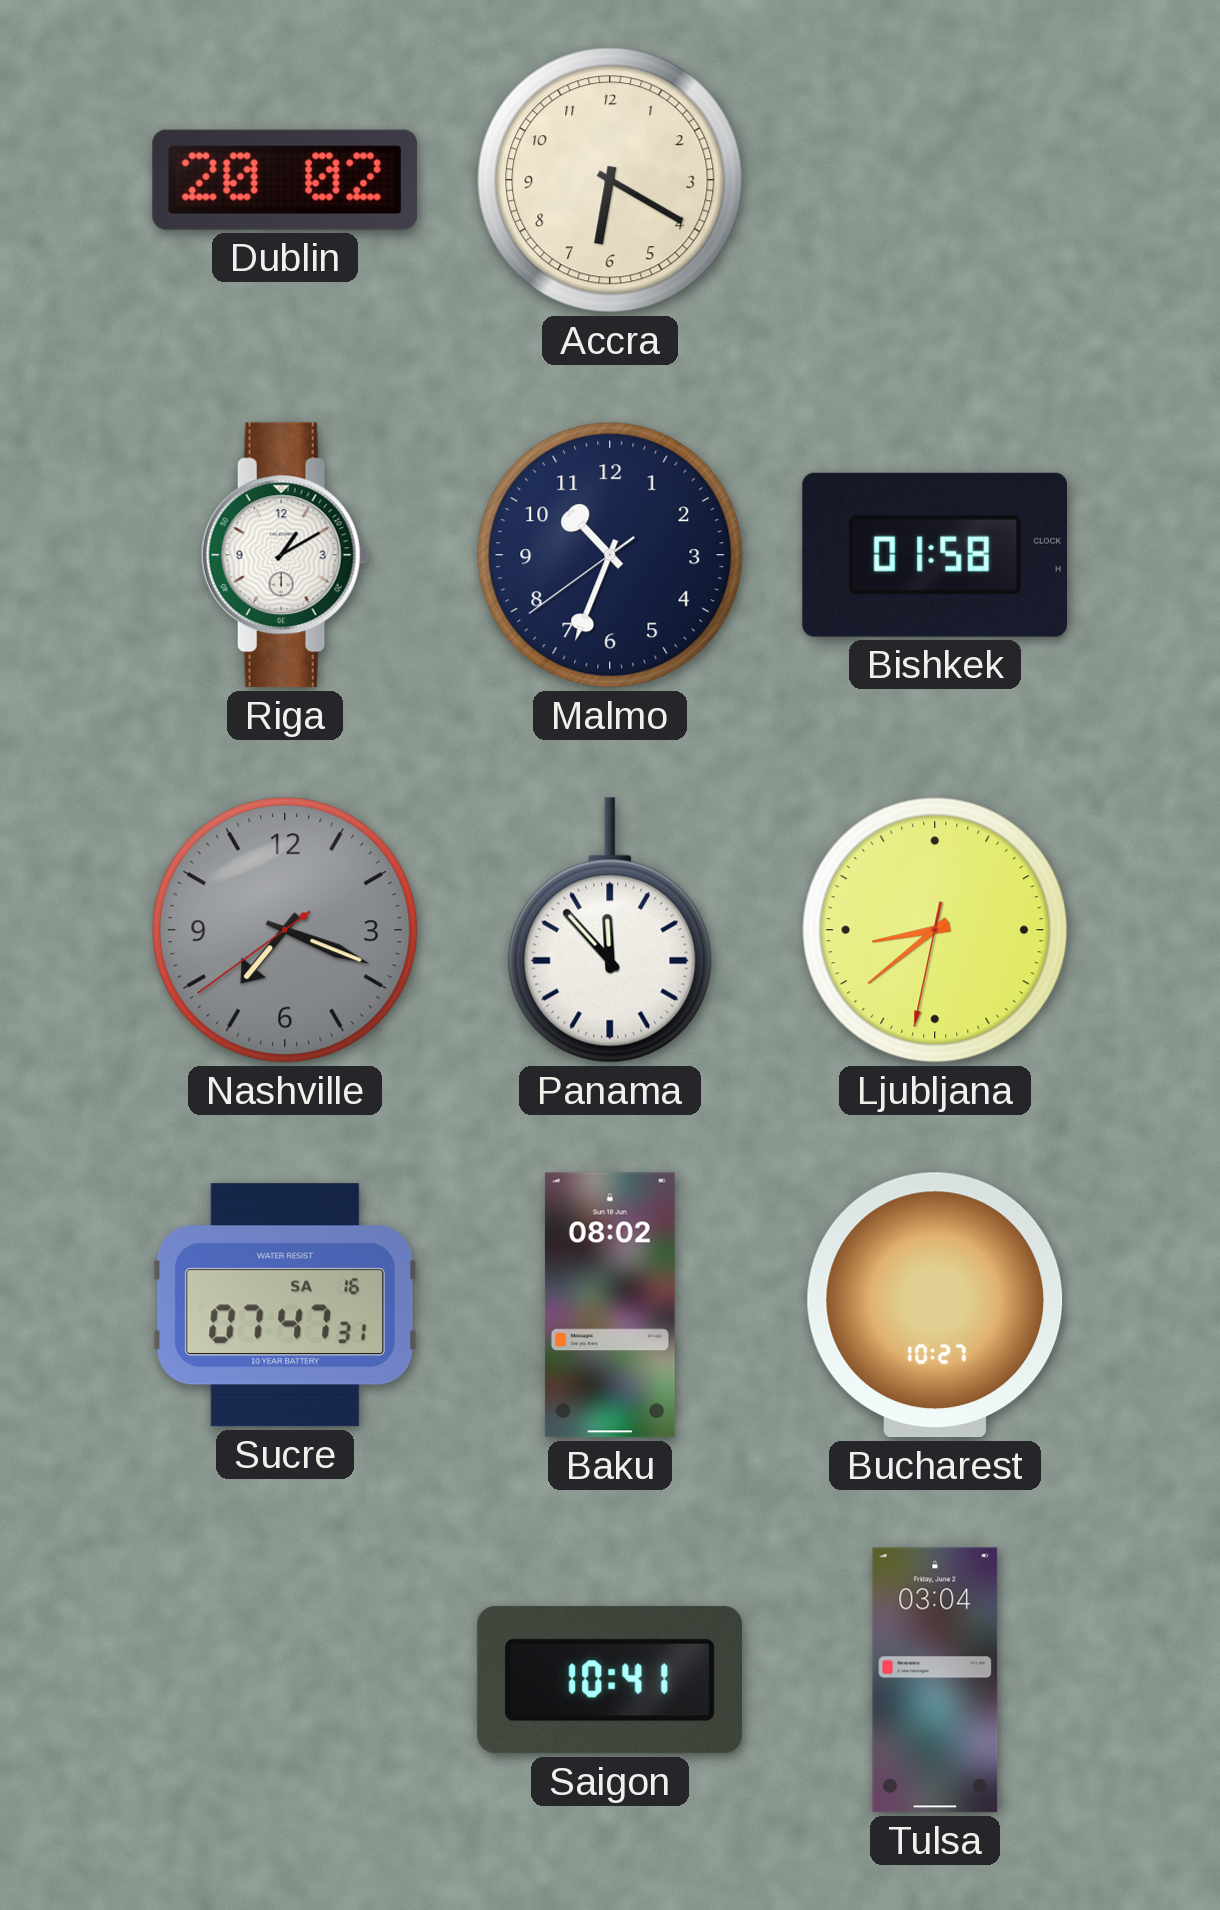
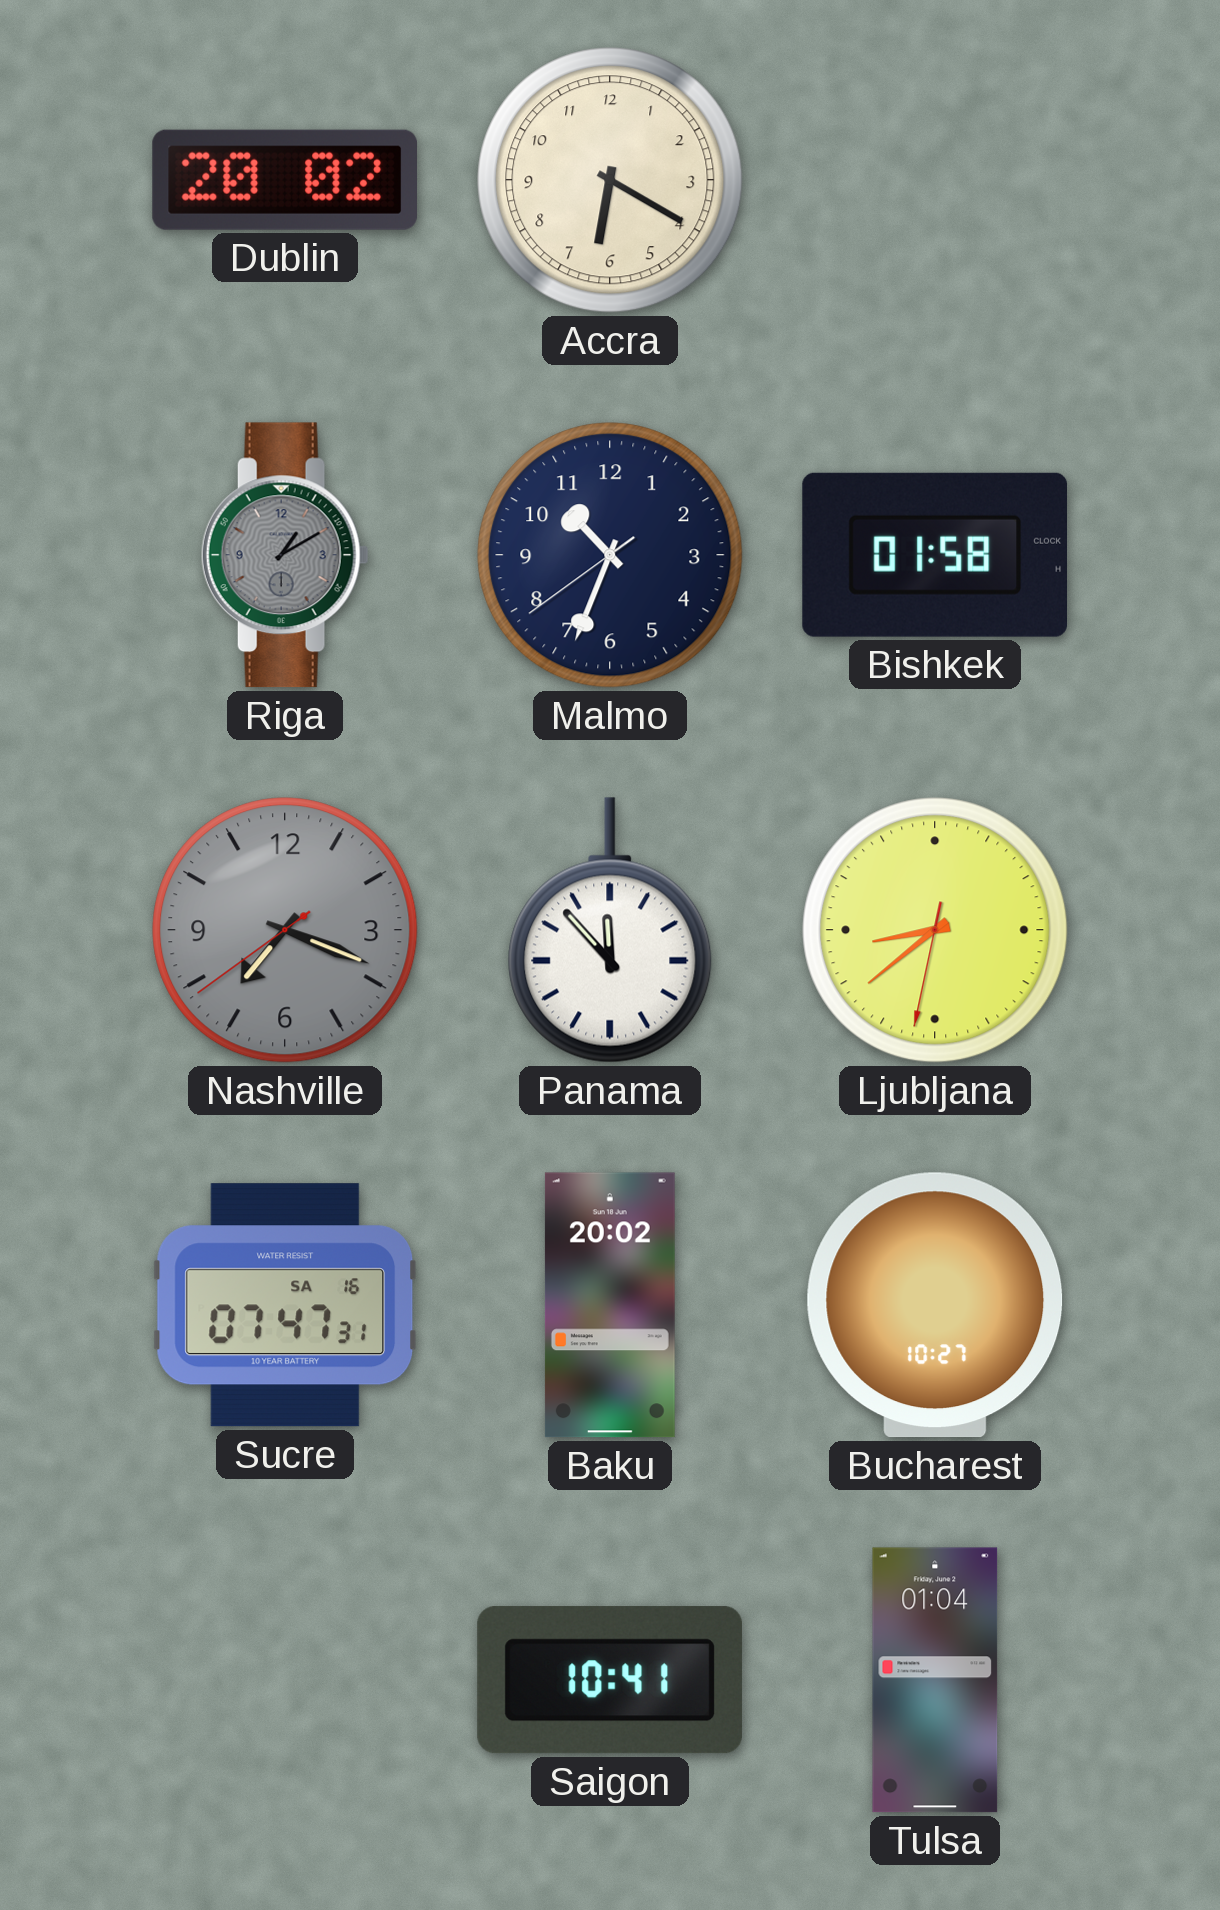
Riga dial: white -> grey
Baku: 08:02 -> 20:02
Tulsa: 03:04 -> 01:04
